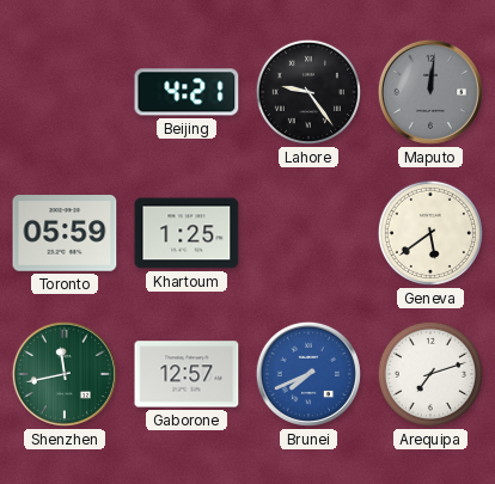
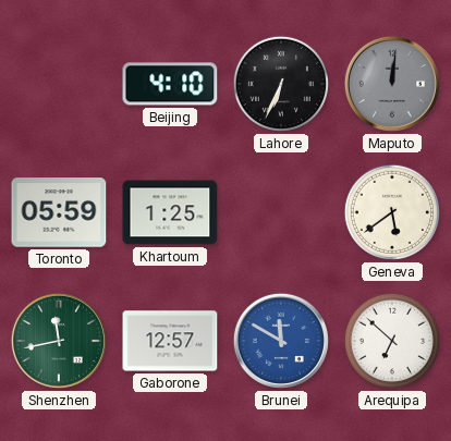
Beijing: 4:21 -> 4:10
Lahore: 9:24 -> 6:34
Brunei: 7:41 -> 11:50
Arequipa: 7:12 -> 6:52
